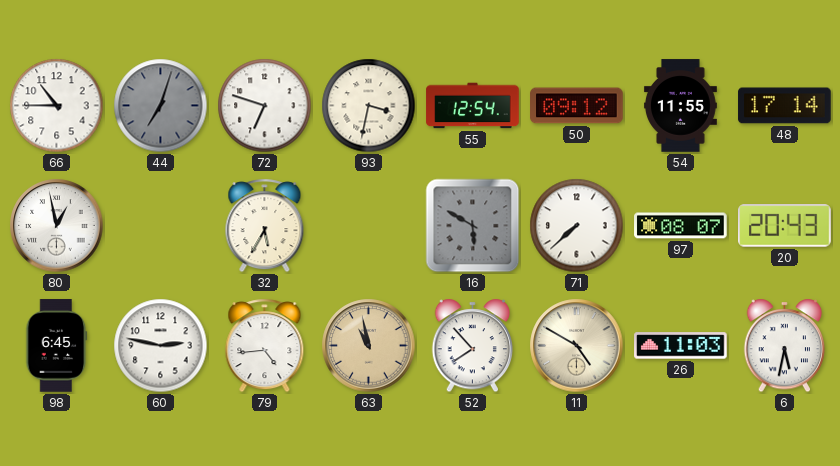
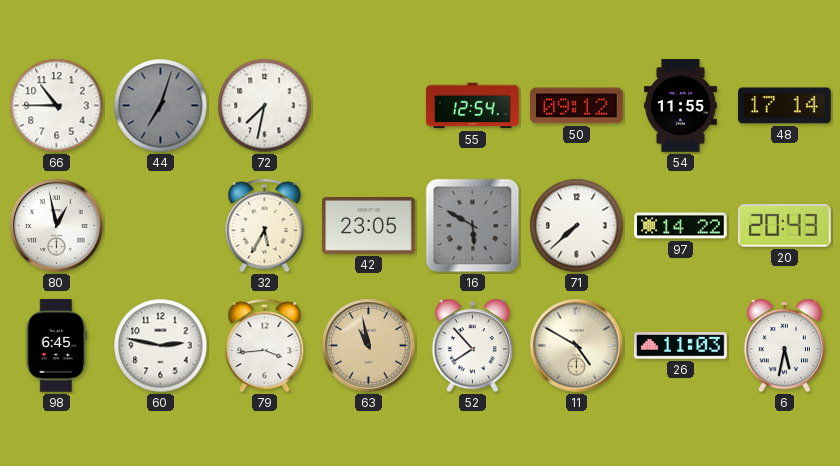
72: 6:48 -> 7:32
93: 3:32 -> none
42: none -> 23:05
97: 08:07 -> 14:22
79: 4:44 -> 3:44
